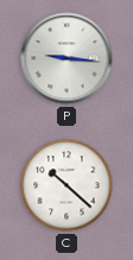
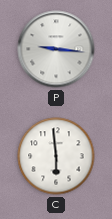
C: 10:22 -> 5:59
